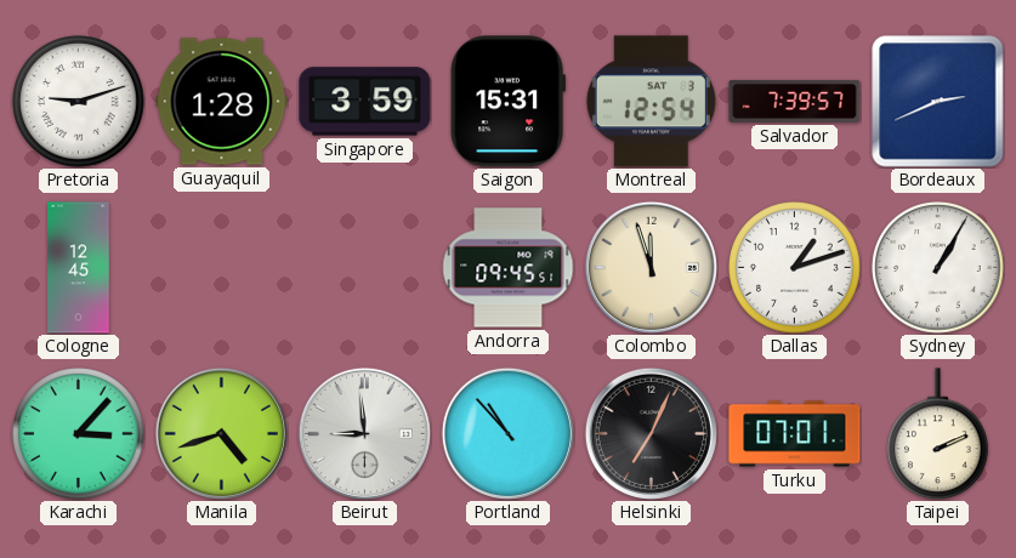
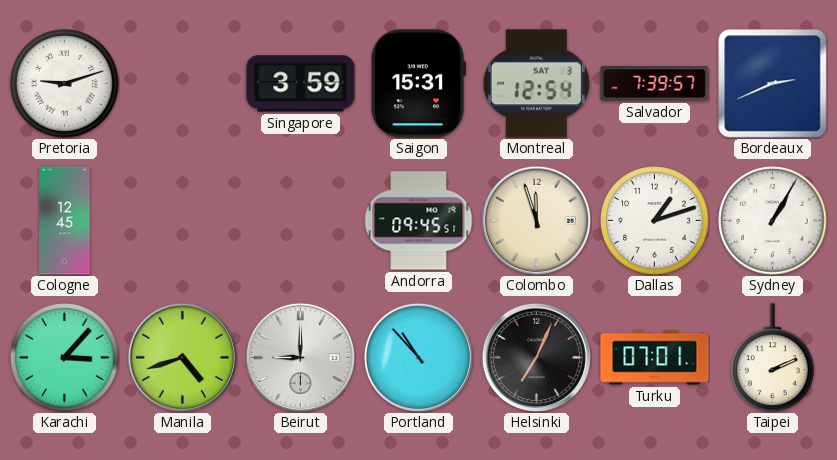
Guayaquil: 1:28 -> none
Beirut: 8:59 -> 9:00
